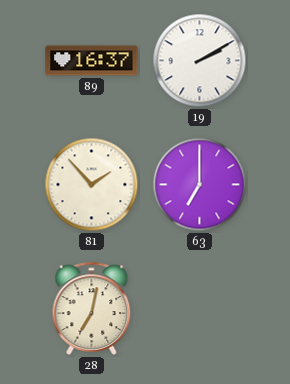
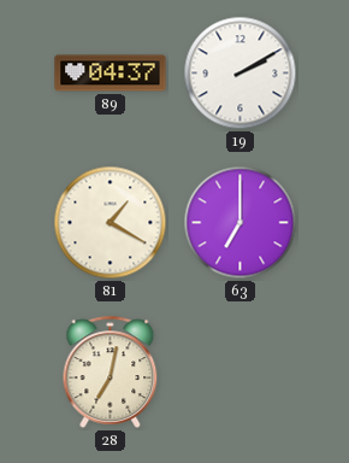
89: 16:37 -> 04:37
81: 1:53 -> 1:20
